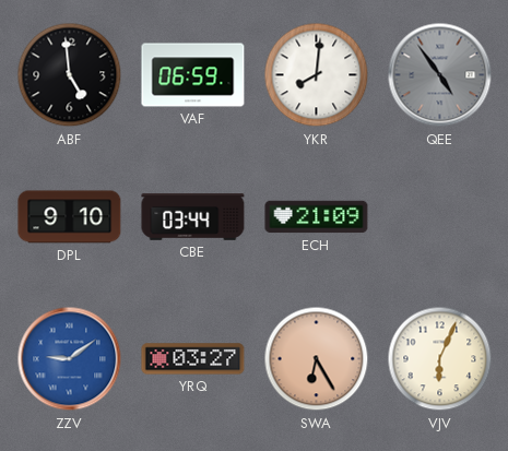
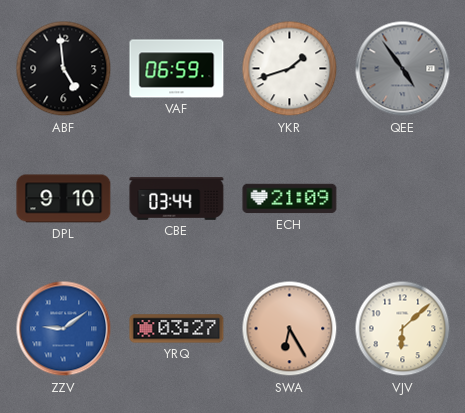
YKR: 8:01 -> 1:42
VJV: 6:04 -> 6:08
